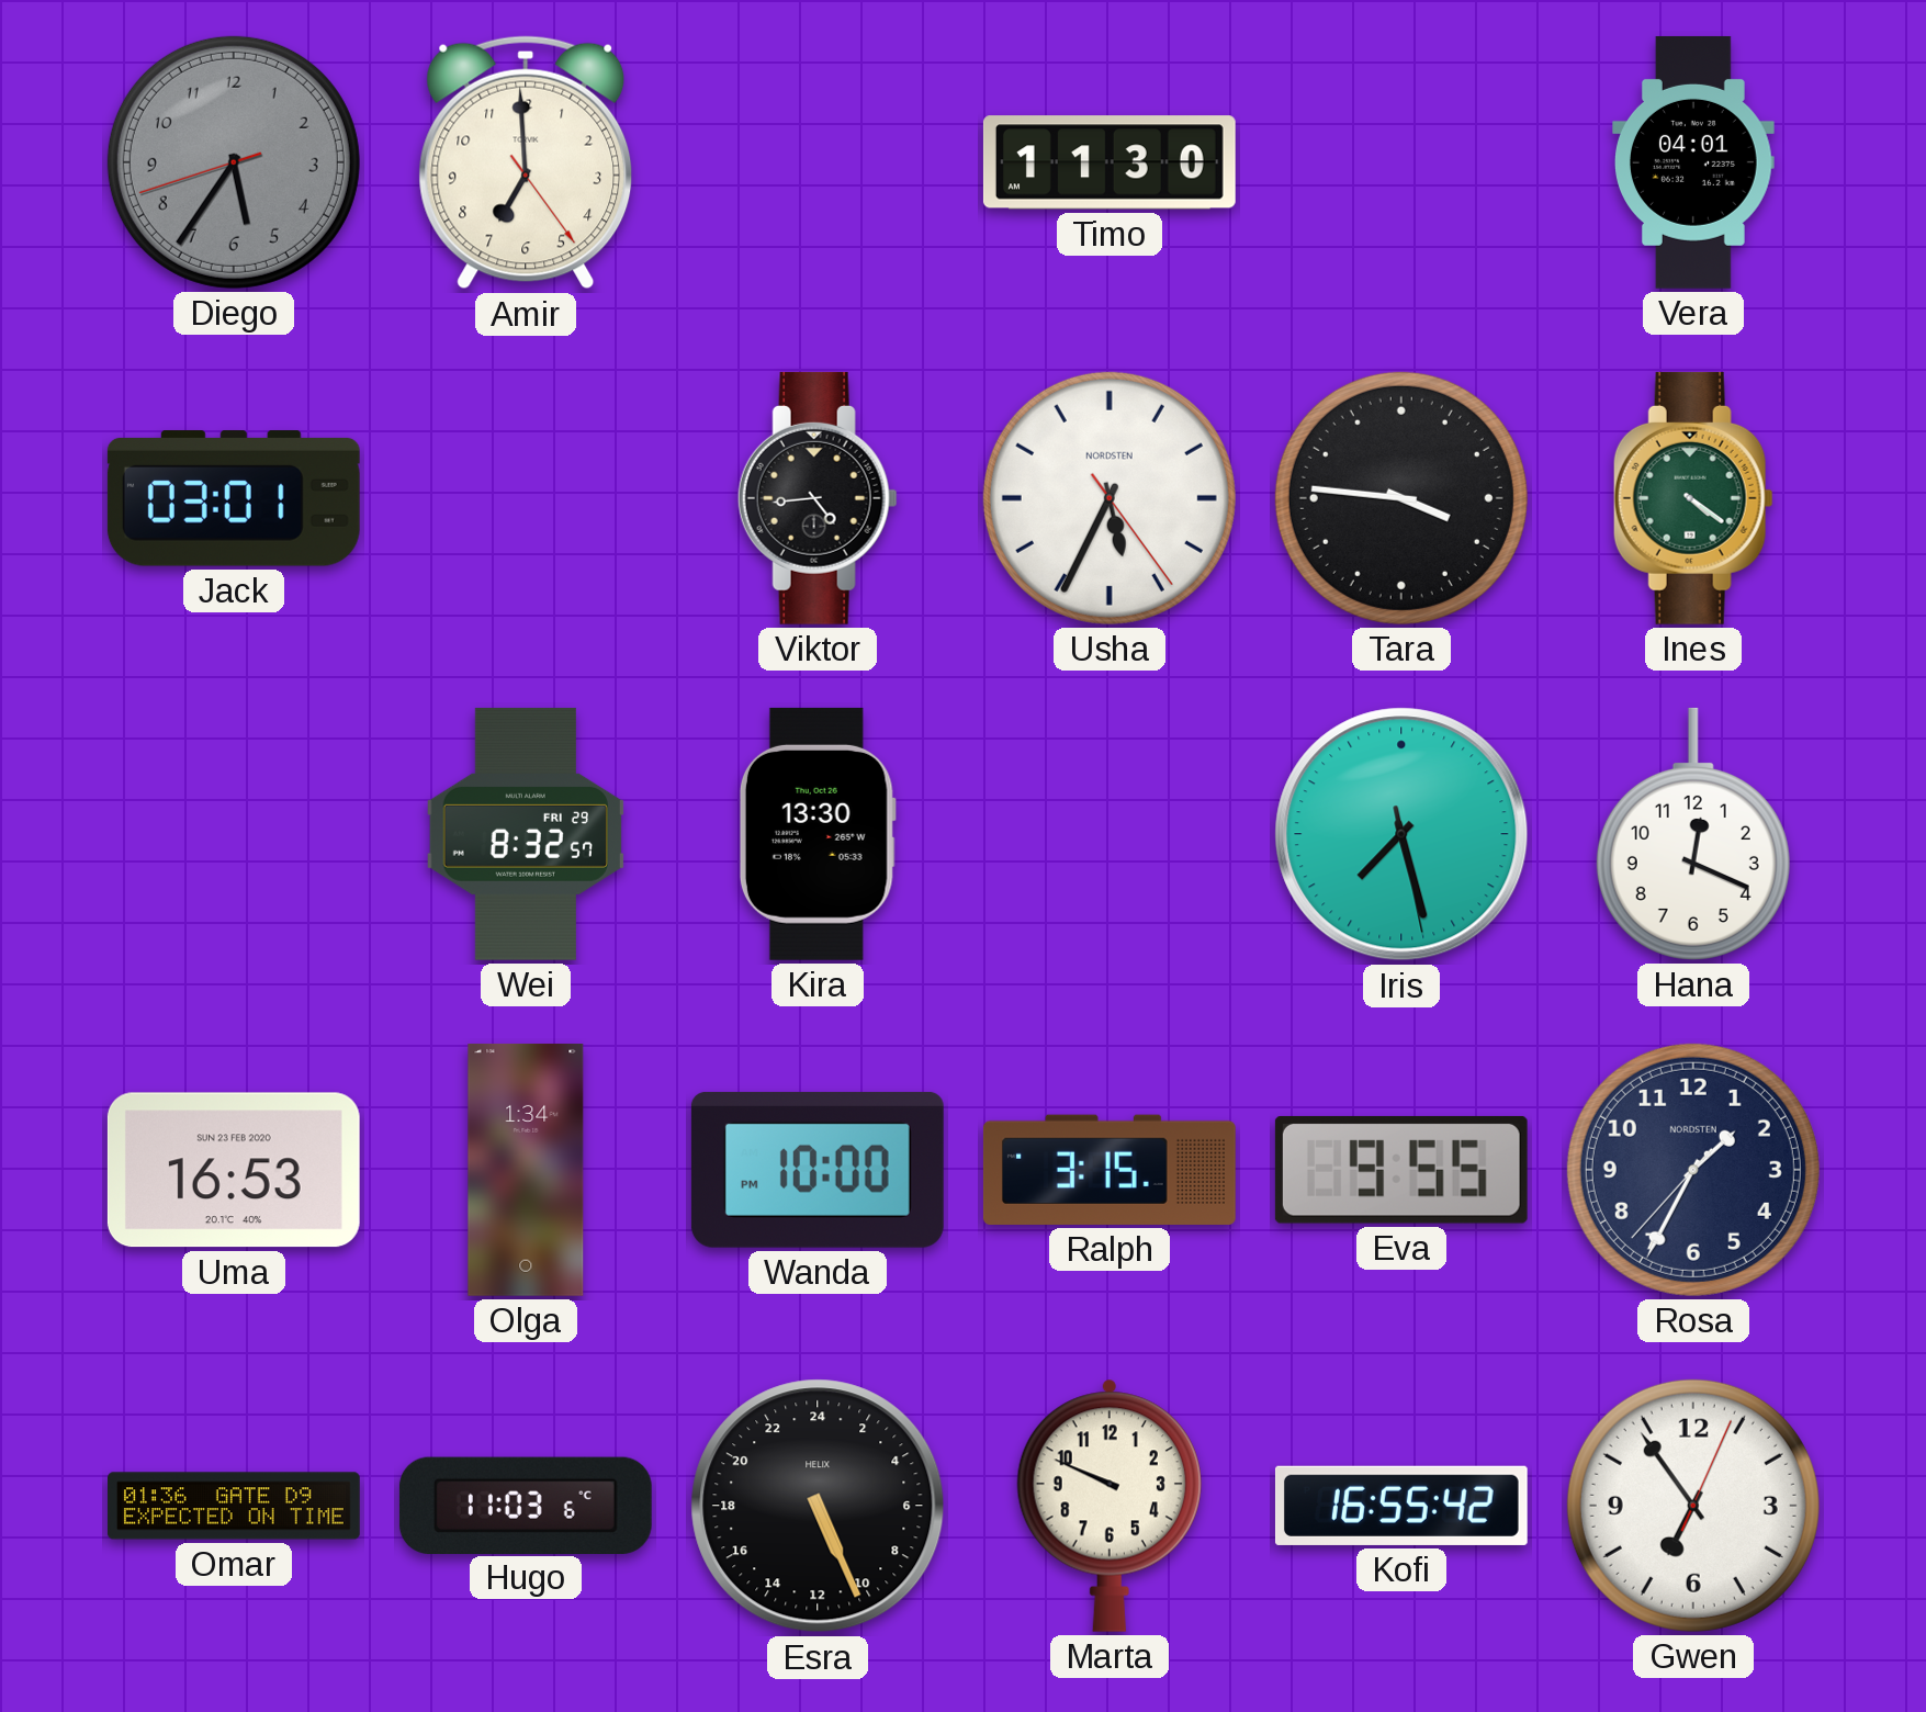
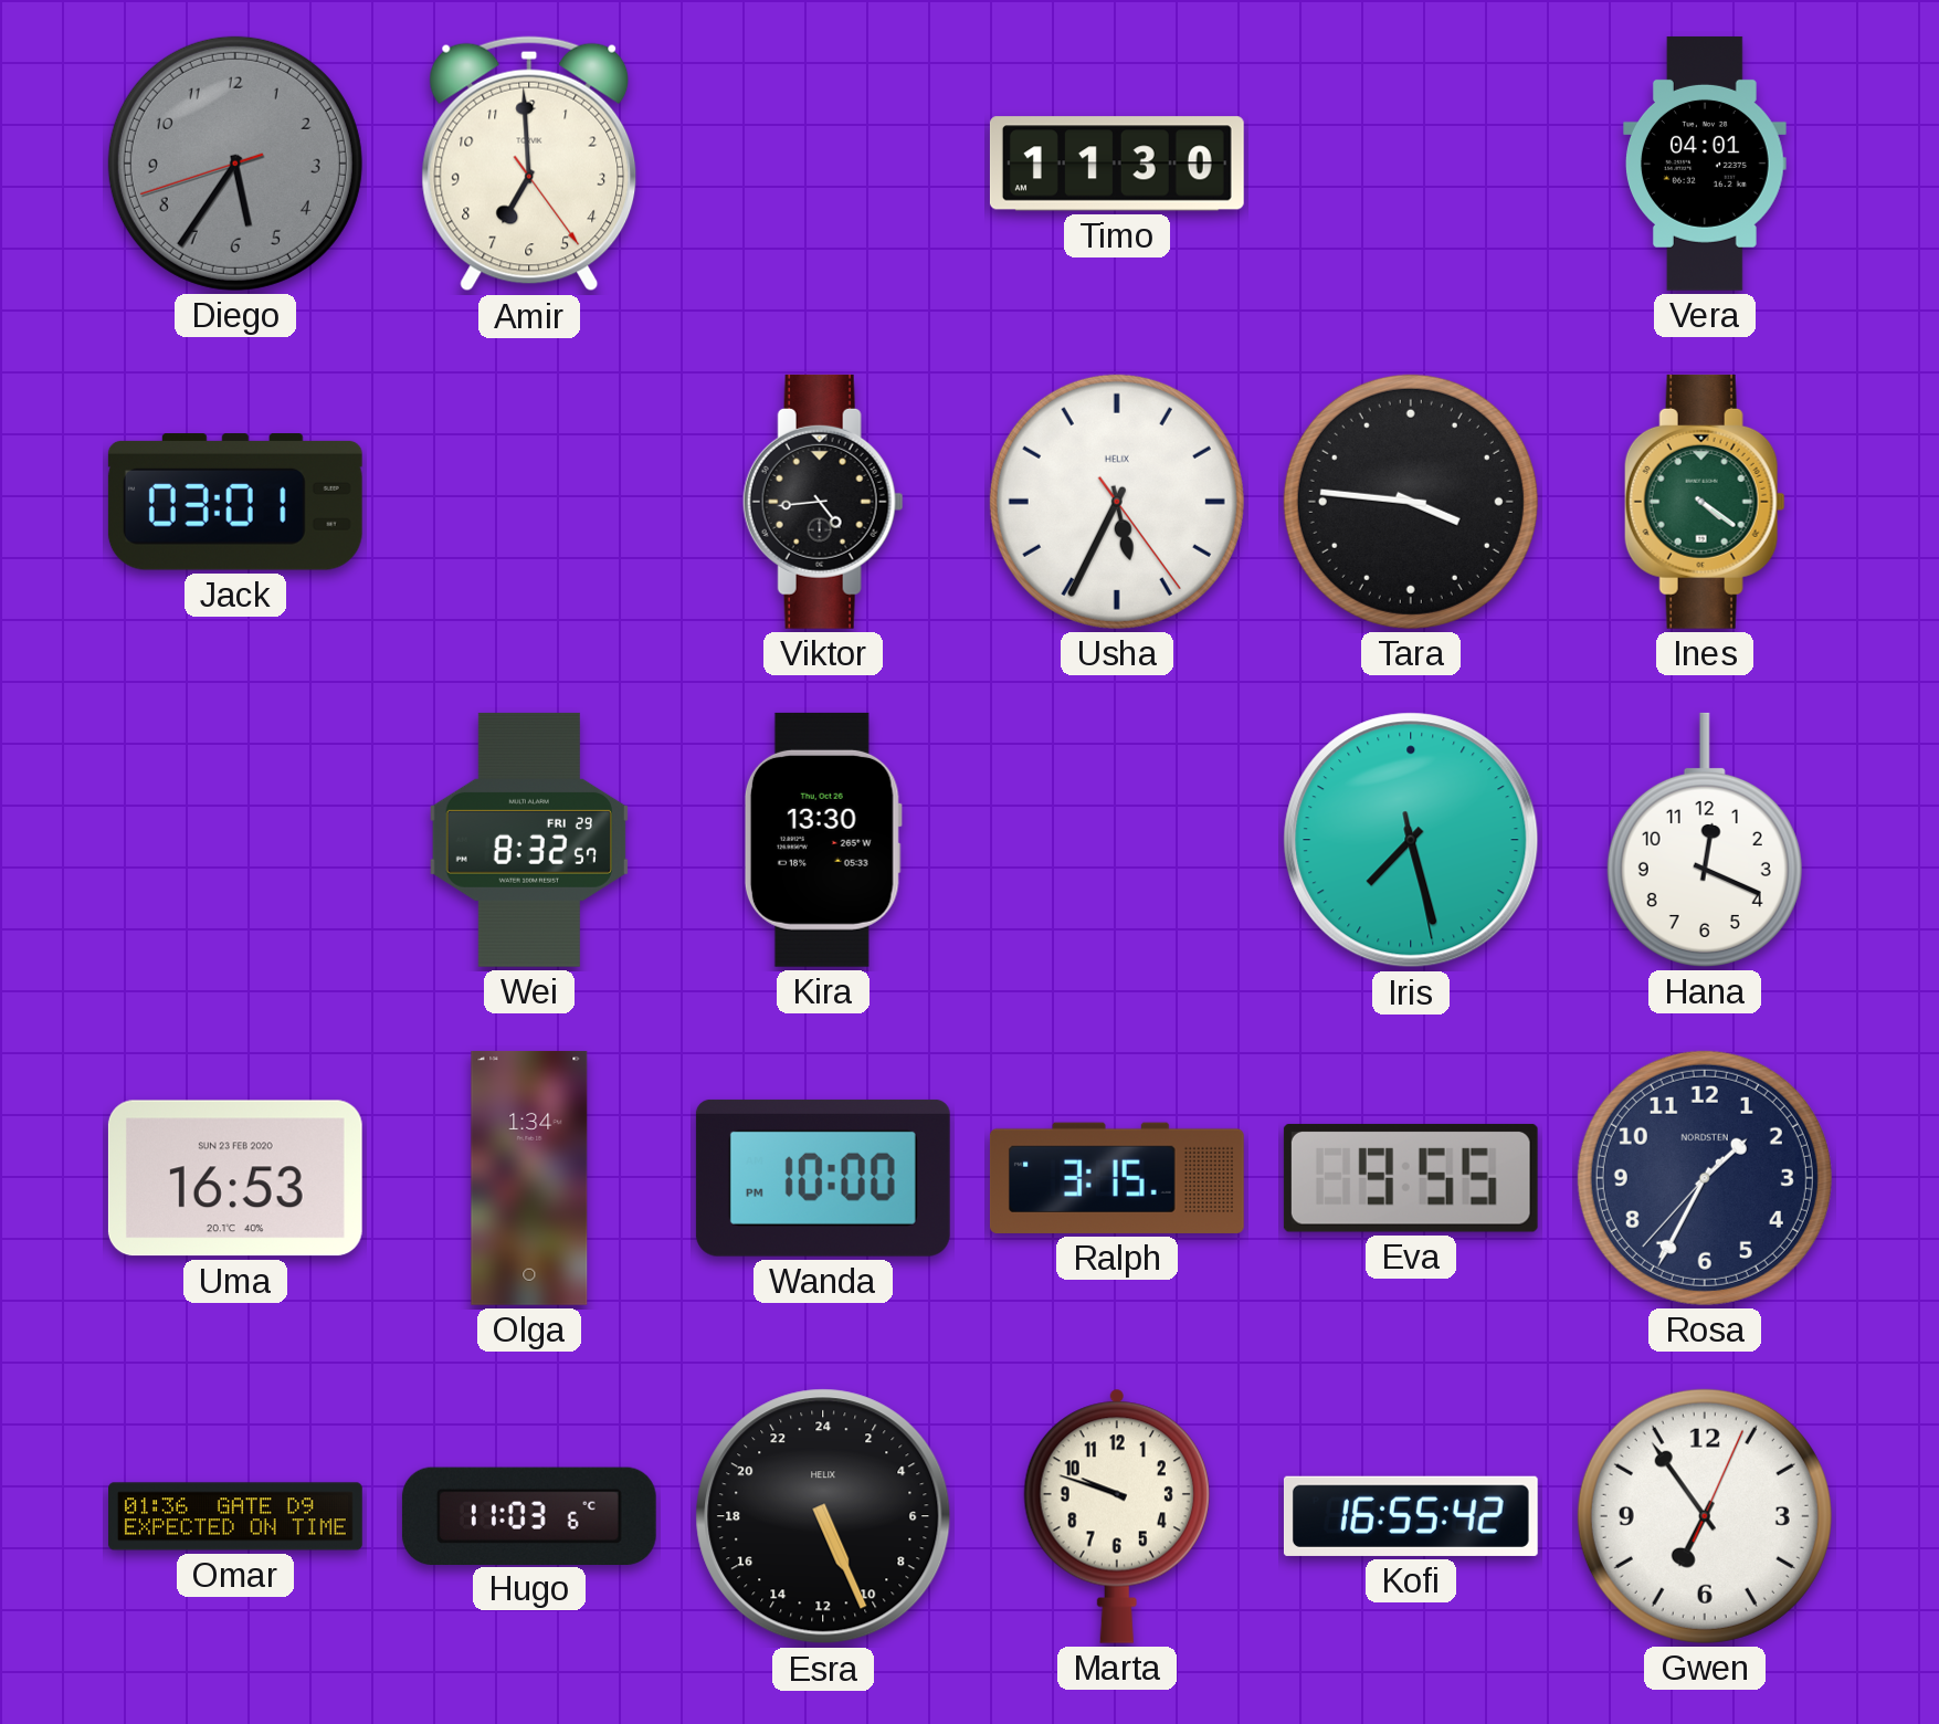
Usha brand: NORDSTEN -> HELIX
Marta: 9:49 -> 9:48
